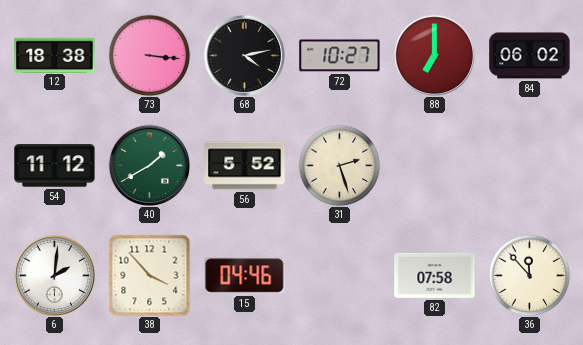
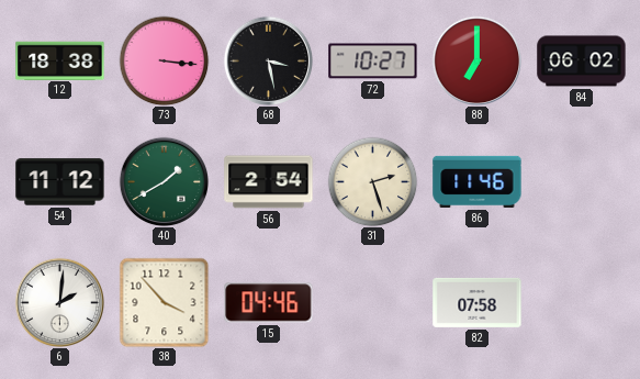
68: 4:13 -> 3:28
56: 5:52 -> 2:54
86: none -> 11:46
36: 11:53 -> none
